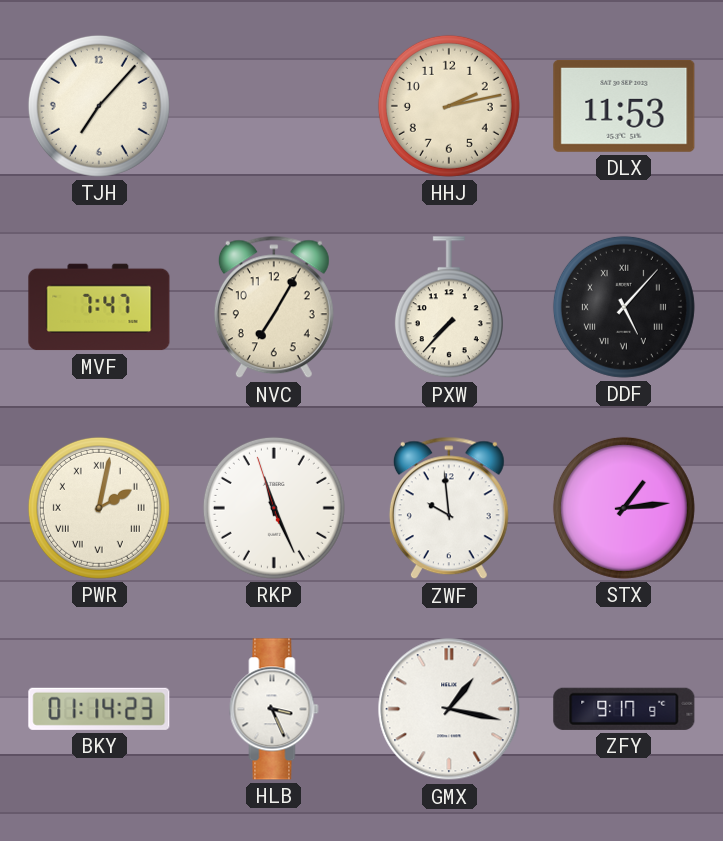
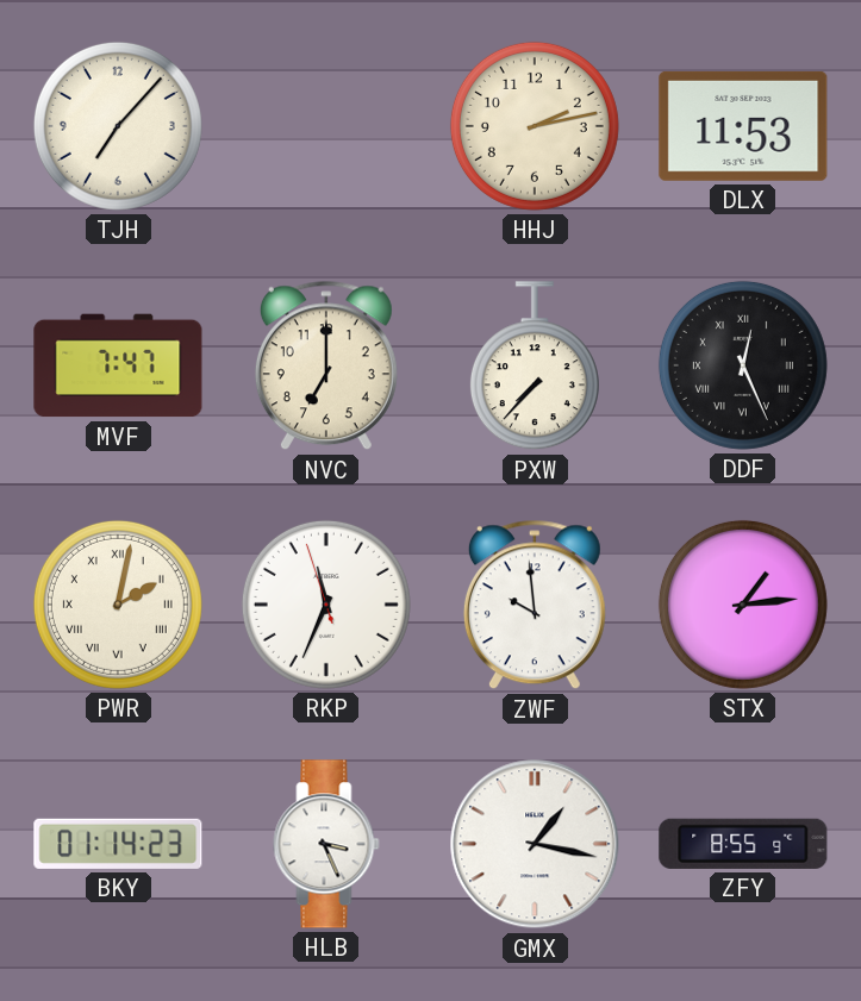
NVC: 7:05 -> 7:00
DDF: 5:07 -> 12:26
RKP: 11:25 -> 11:33
ZFY: 9:17 -> 8:55
